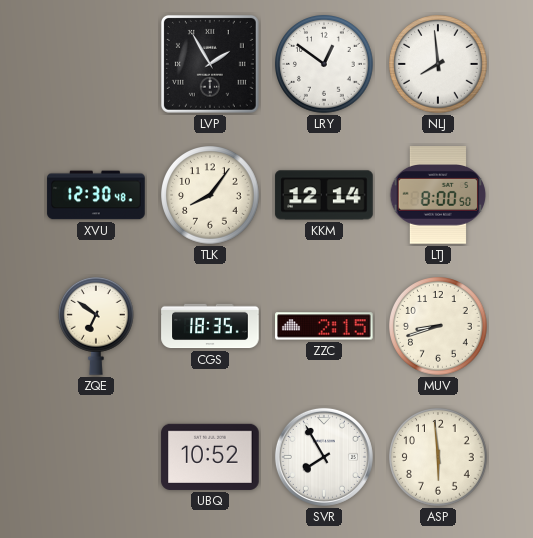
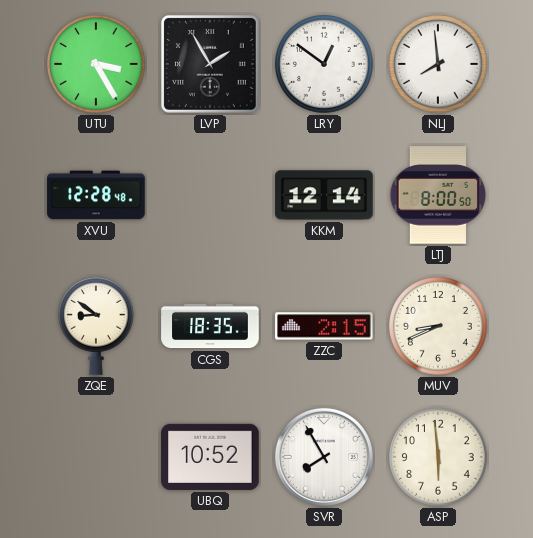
UTU: none -> 3:25
XVU: 12:30 -> 12:28
TLK: 8:06 -> none
ZQE: 6:51 -> 8:51
MUV: 8:42 -> 8:41
